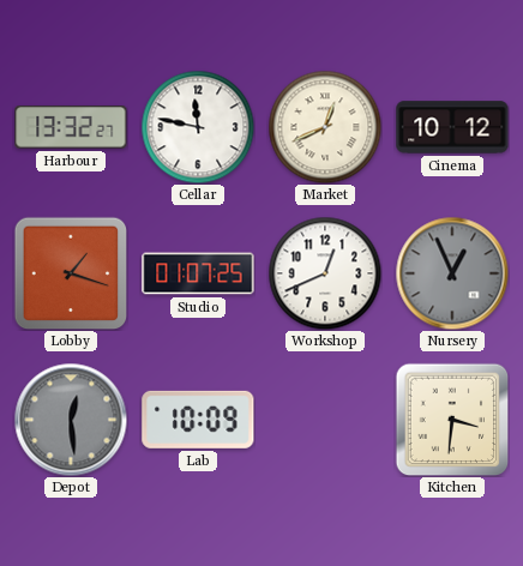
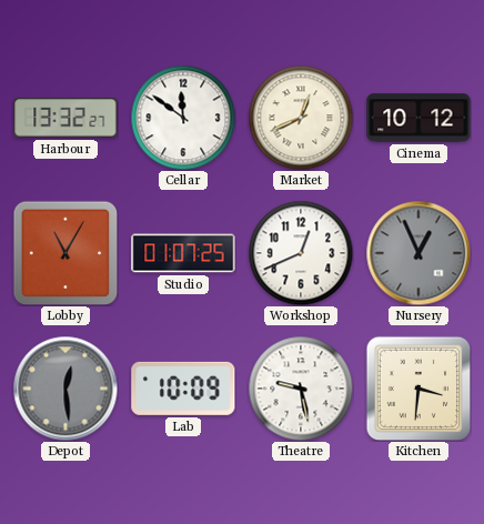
Cellar: 11:47 -> 11:51
Lobby: 1:18 -> 11:05
Theatre: none -> 9:28
